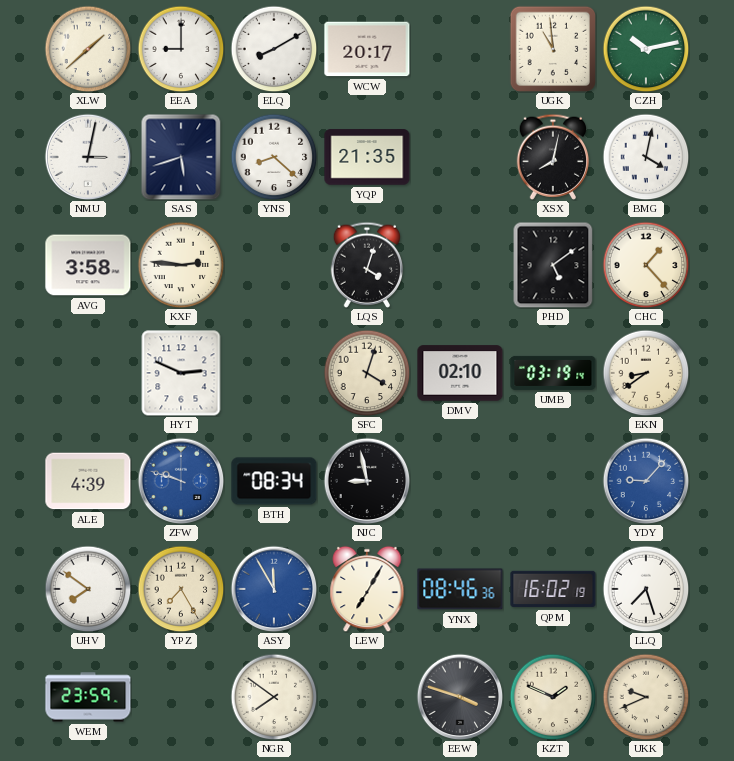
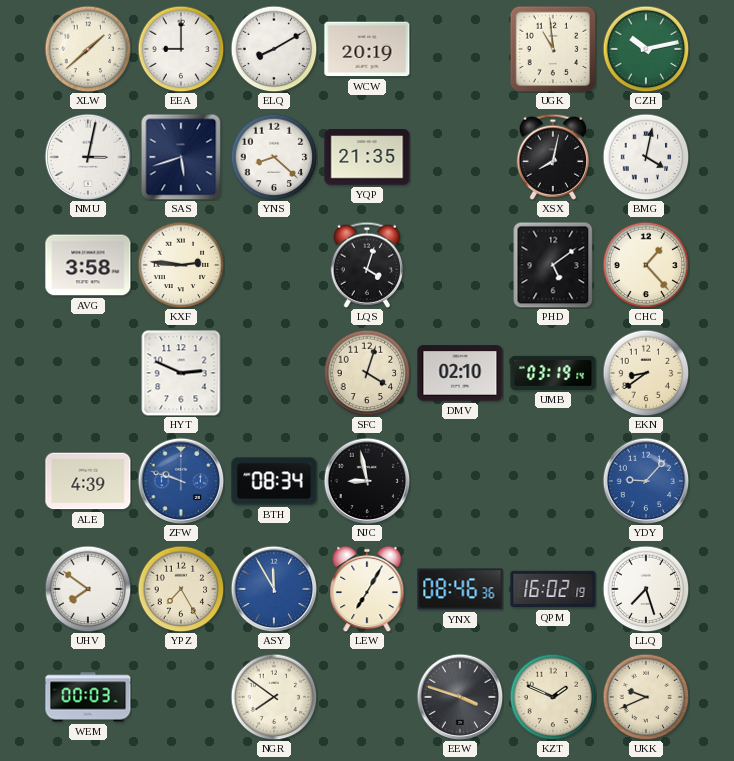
WCW: 20:17 -> 20:19
WEM: 23:59 -> 00:03
